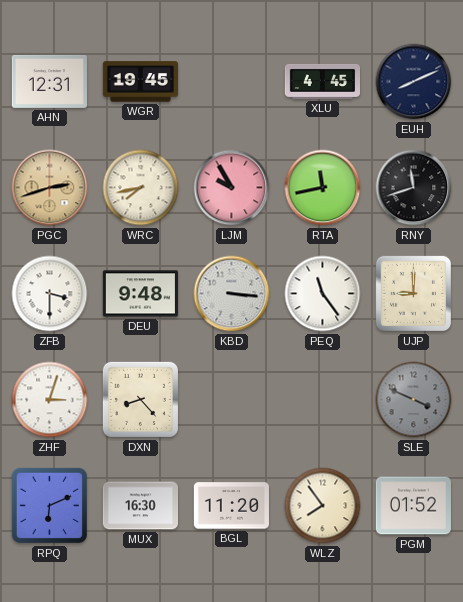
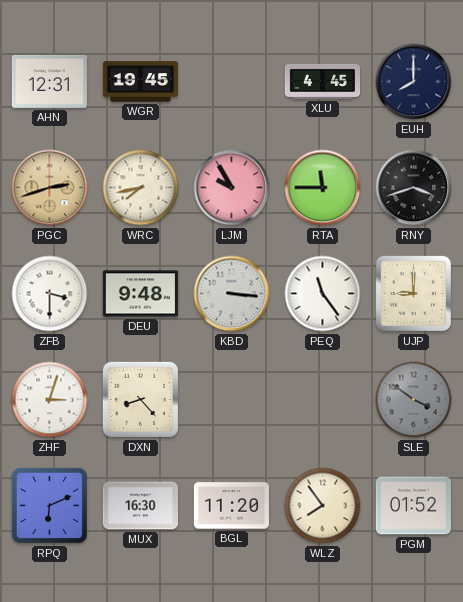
EUH: 8:11 -> 8:00
RTA: 11:43 -> 11:45
RNY: 11:42 -> 3:42
SLE: 3:49 -> 3:51
